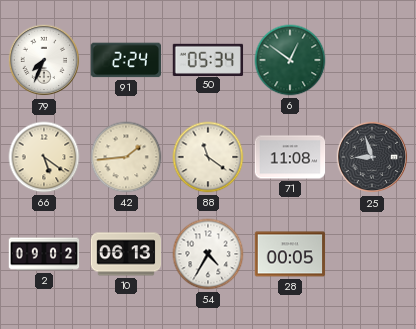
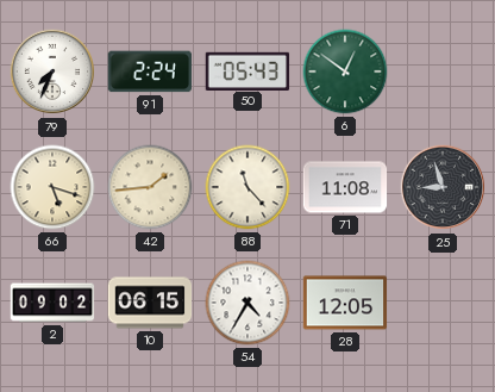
50: 05:34 -> 05:43
66: 5:21 -> 5:18
88: 11:21 -> 11:23
10: 06:13 -> 06:15
28: 00:05 -> 12:05
